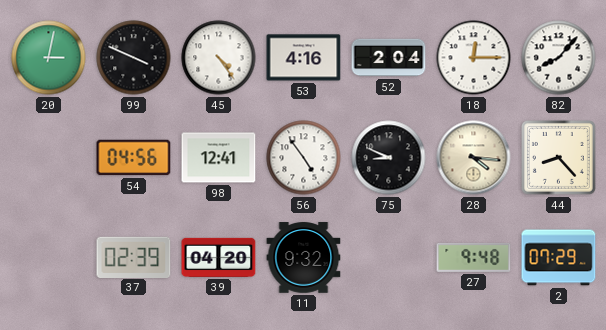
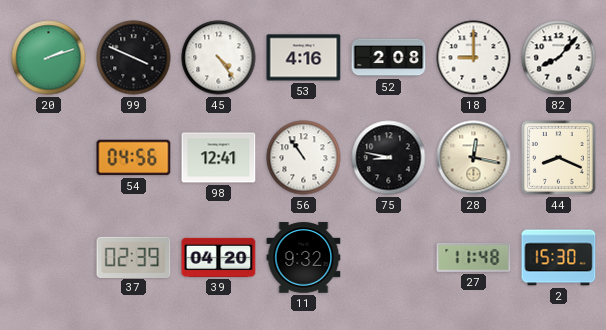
20: 3:02 -> 2:12
52: 2:04 -> 2:08
18: 12:15 -> 9:00
56: 4:54 -> 10:54
75: 8:49 -> 8:47
28: 4:16 -> 12:17
44: 8:23 -> 8:19
27: 9:48 -> 11:48
2: 07:29 -> 15:30
